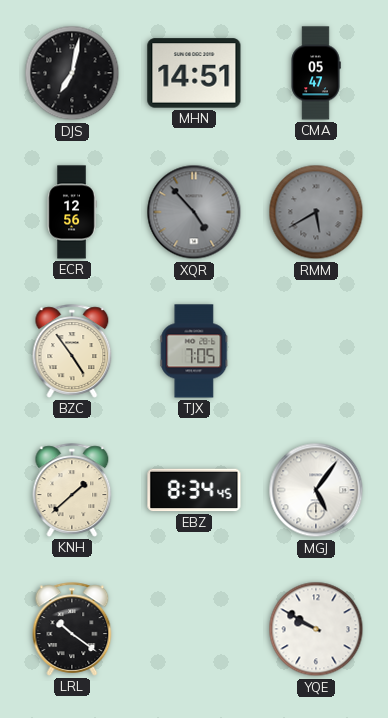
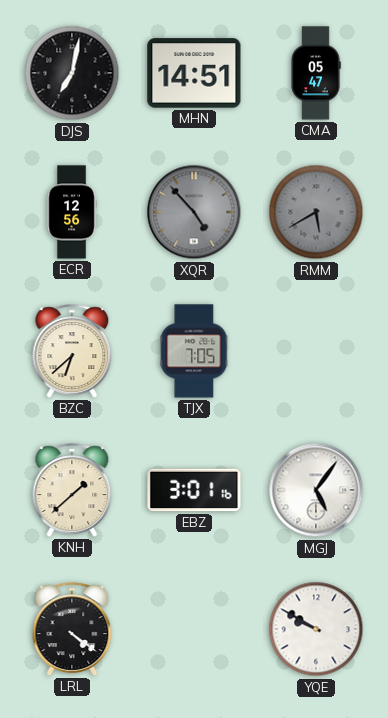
BZC: 4:54 -> 6:38
EBZ: 8:34 -> 3:01
LRL: 10:21 -> 4:21
